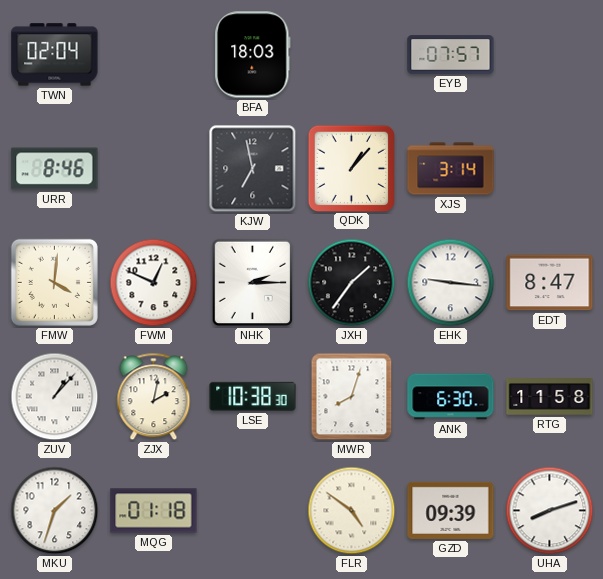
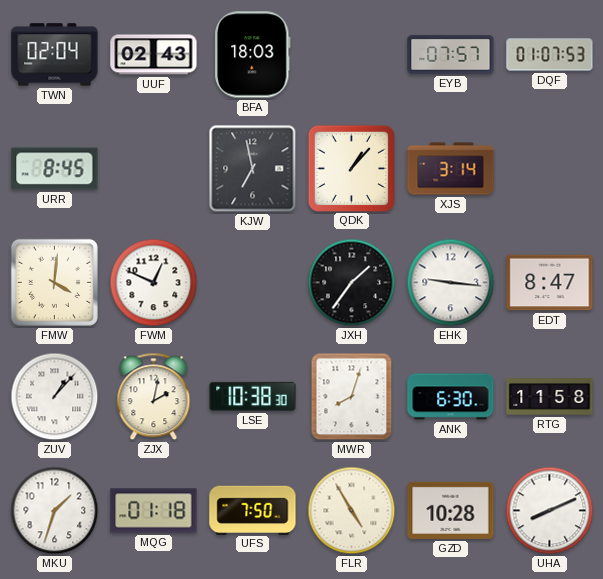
UUF: none -> 02:43
DQF: none -> 01:07
URR: 8:46 -> 8:45
NHK: 2:15 -> none
UFS: none -> 7:50
FLR: 4:51 -> 4:55
GZD: 09:39 -> 10:28
UHA: 8:12 -> 8:11
